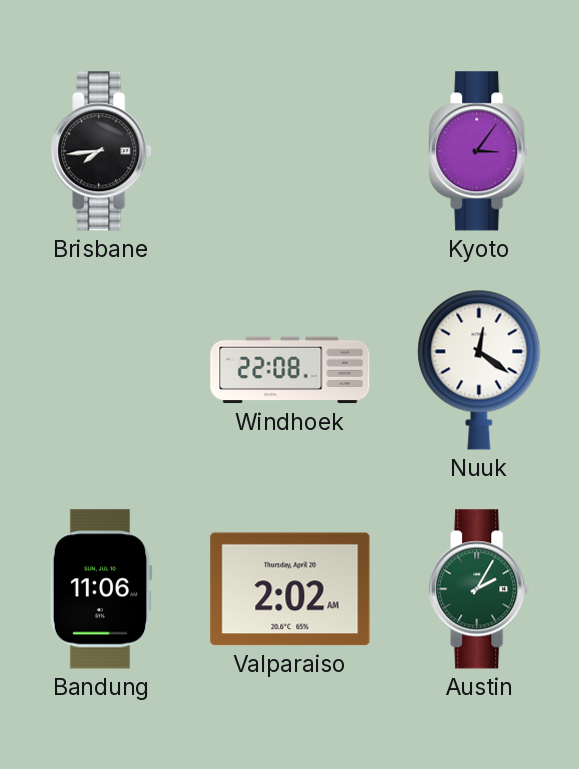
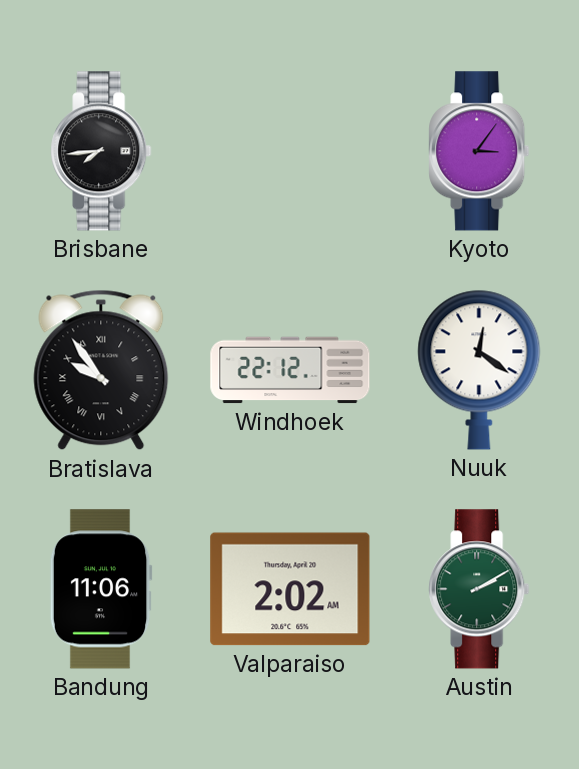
Bratislava: none -> 9:54
Windhoek: 22:08 -> 22:12
Austin: 2:05 -> 2:10
